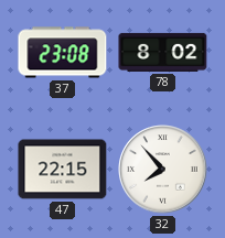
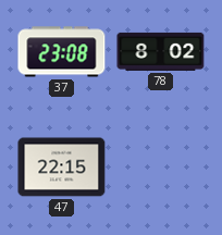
32: 7:53 -> none
